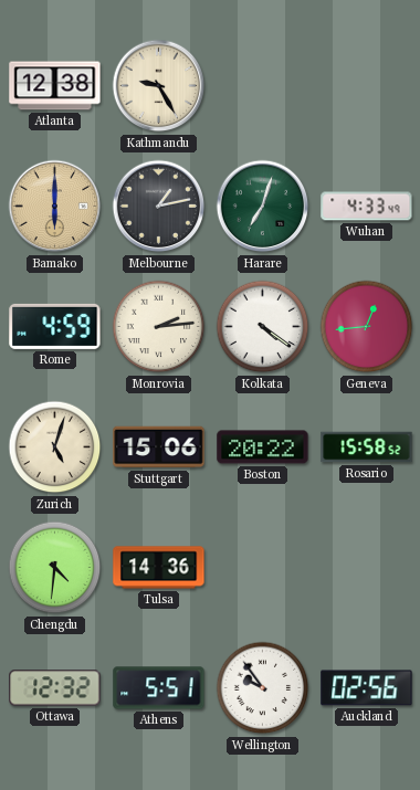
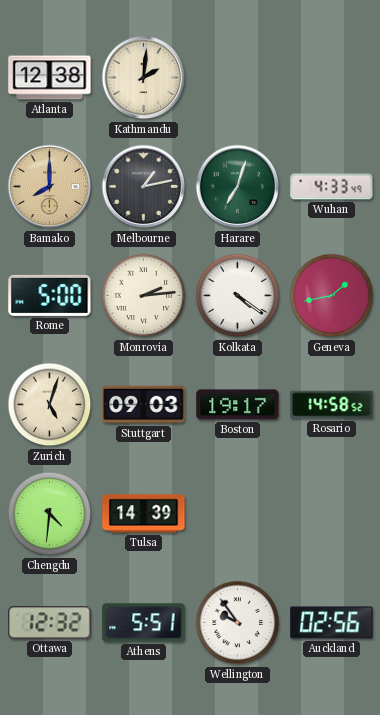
Kathmandu: 9:25 -> 2:01
Bamako: 6:00 -> 8:00
Rome: 4:59 -> 5:00
Geneva: 12:44 -> 1:43
Stuttgart: 15:06 -> 09:03
Boston: 20:22 -> 19:17
Rosario: 15:58 -> 14:58
Tulsa: 14:36 -> 14:39
